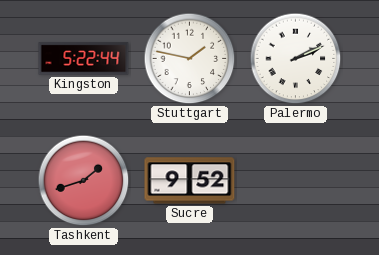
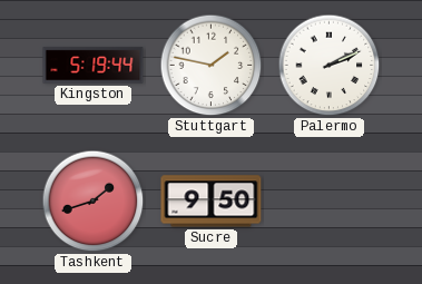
Kingston: 5:22 -> 5:19
Sucre: 9:52 -> 9:50
